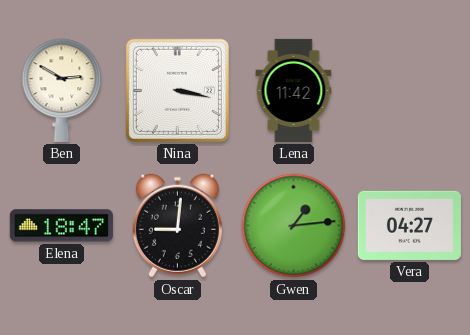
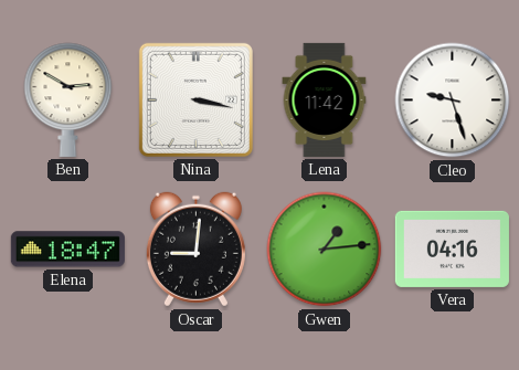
Cleo: none -> 9:27
Vera: 04:27 -> 04:16
